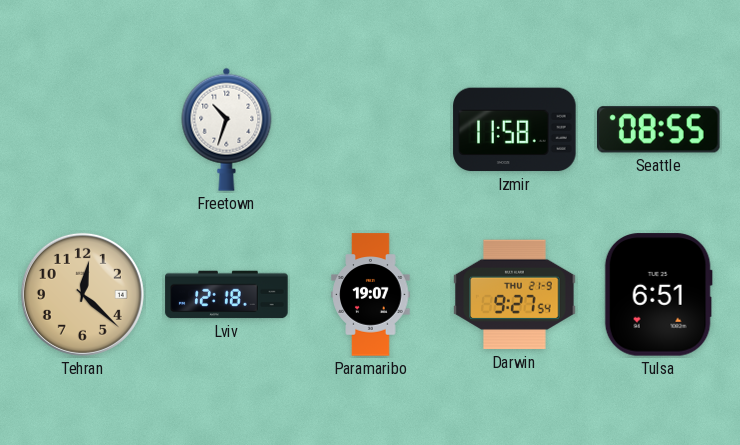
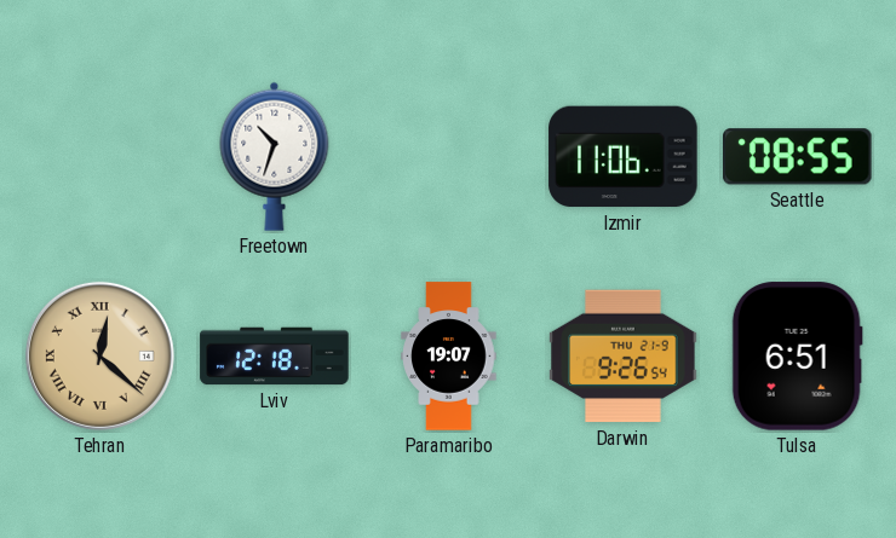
Izmir: 11:58 -> 11:06
Tehran numerals: Arabic -> Roman
Darwin: 9:27 -> 9:26
